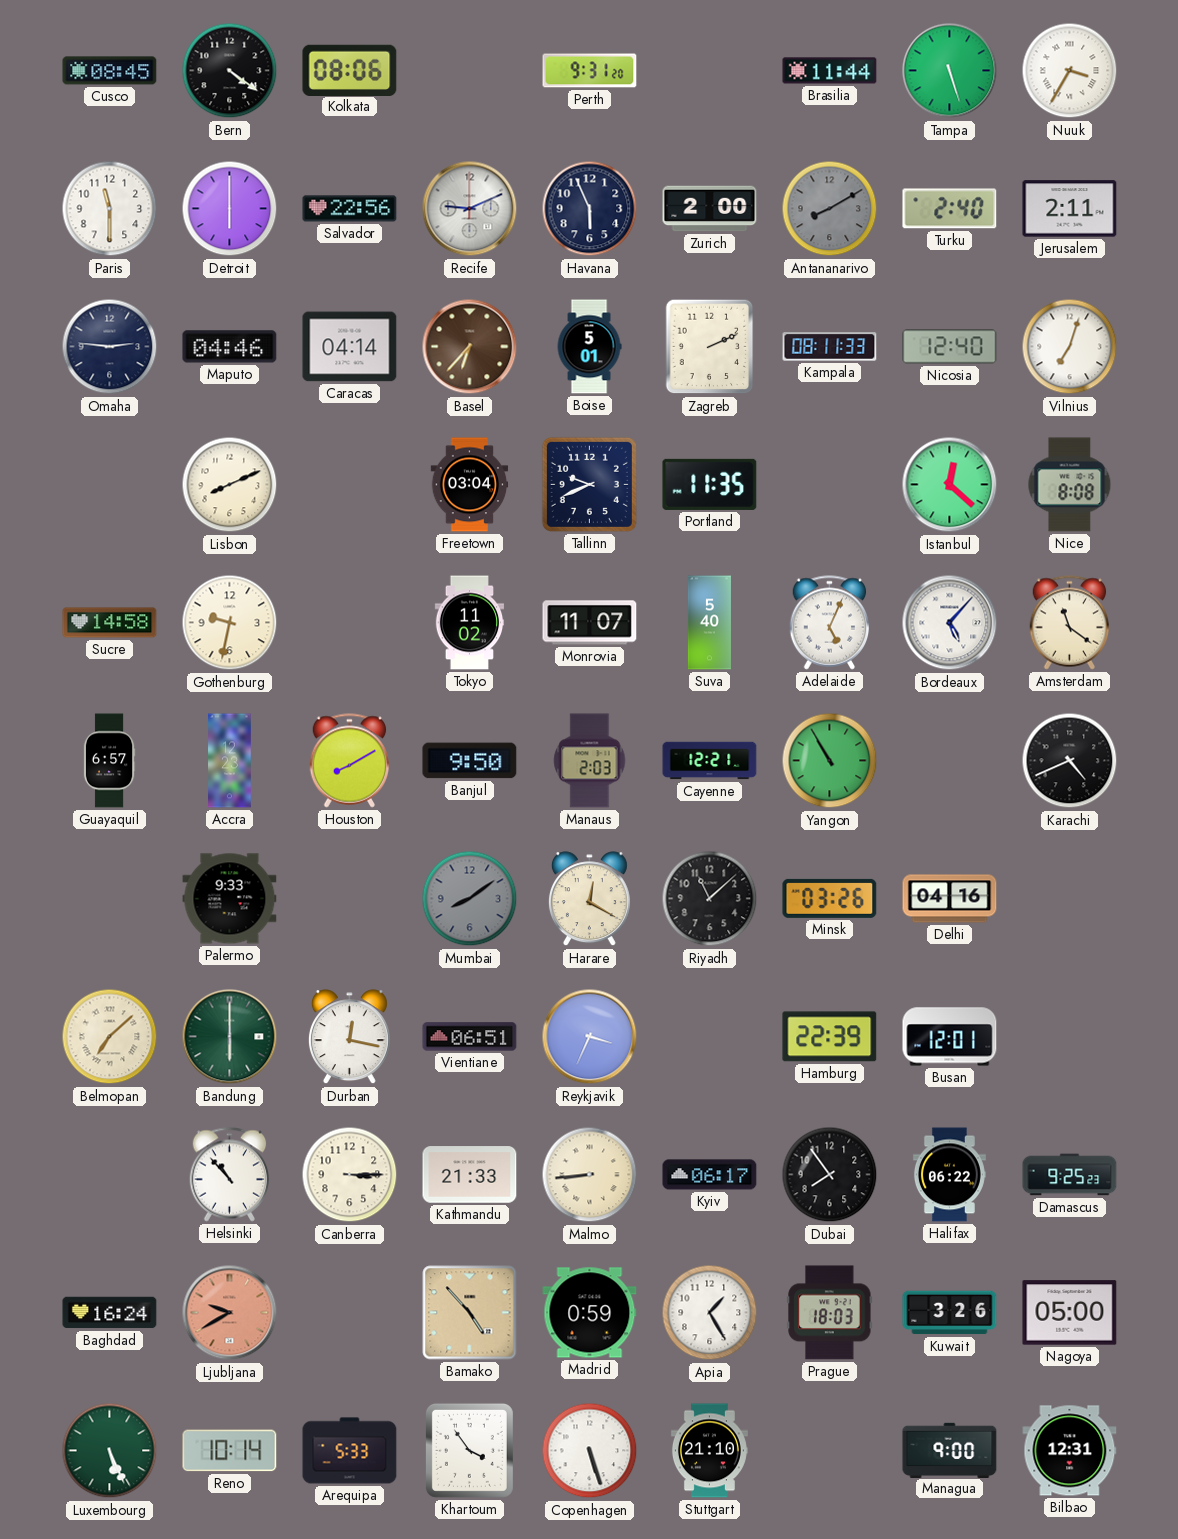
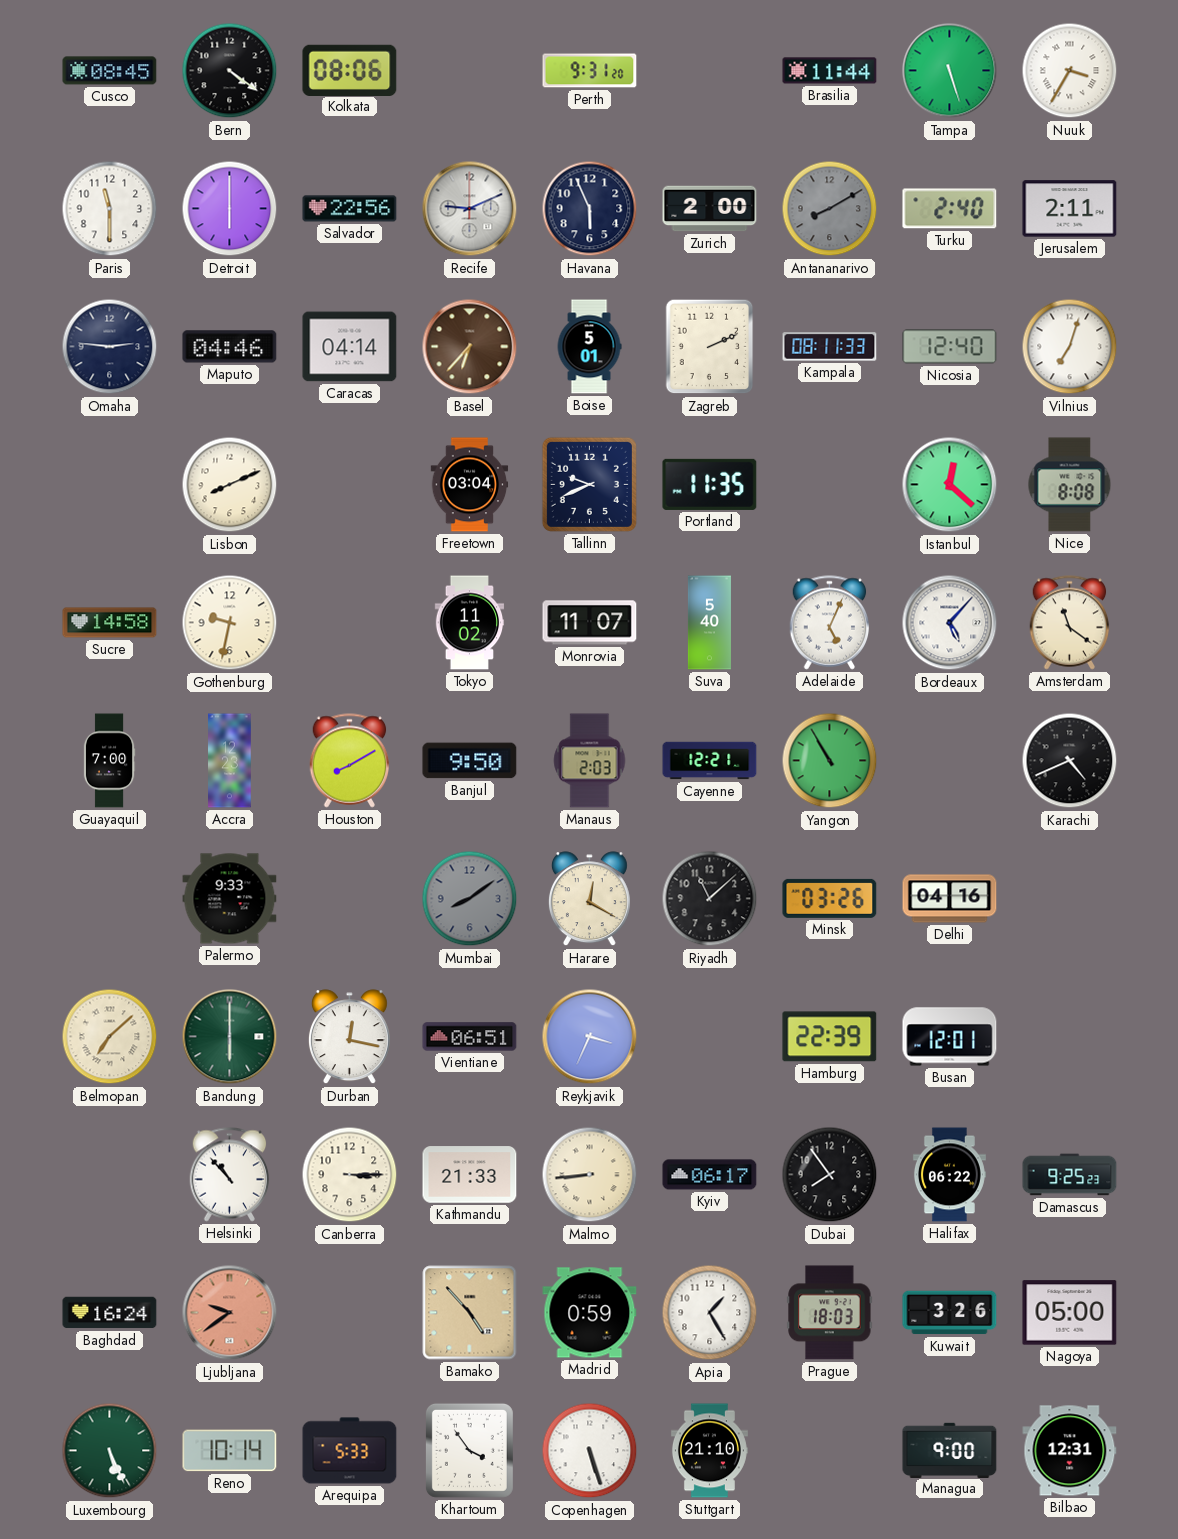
Guayaquil: 6:57 -> 7:00
Ljubljana: 9:40 -> 9:39
